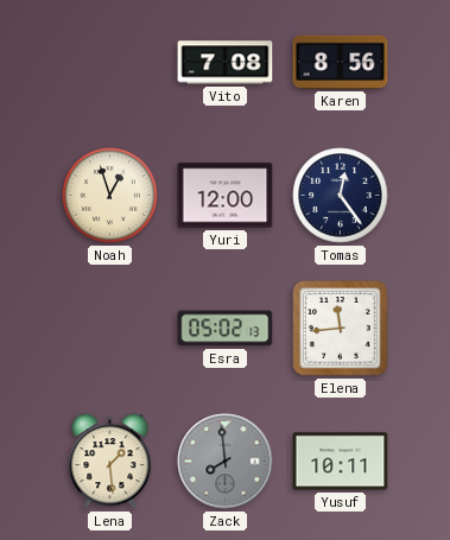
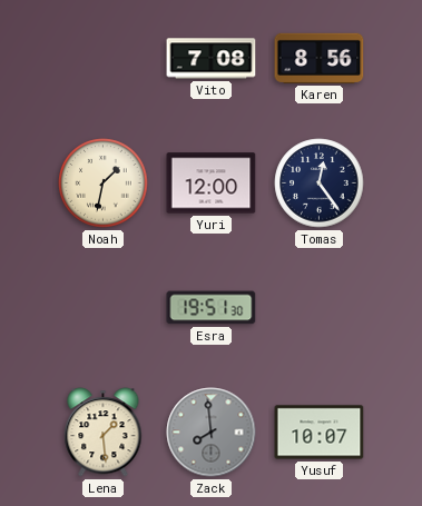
Noah: 12:57 -> 1:32
Esra: 05:02 -> 19:51
Elena: 11:44 -> none
Yusuf: 10:11 -> 10:07
